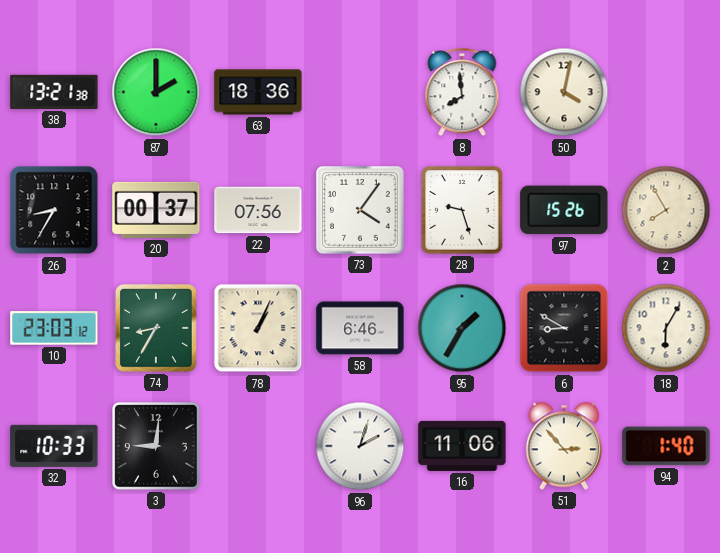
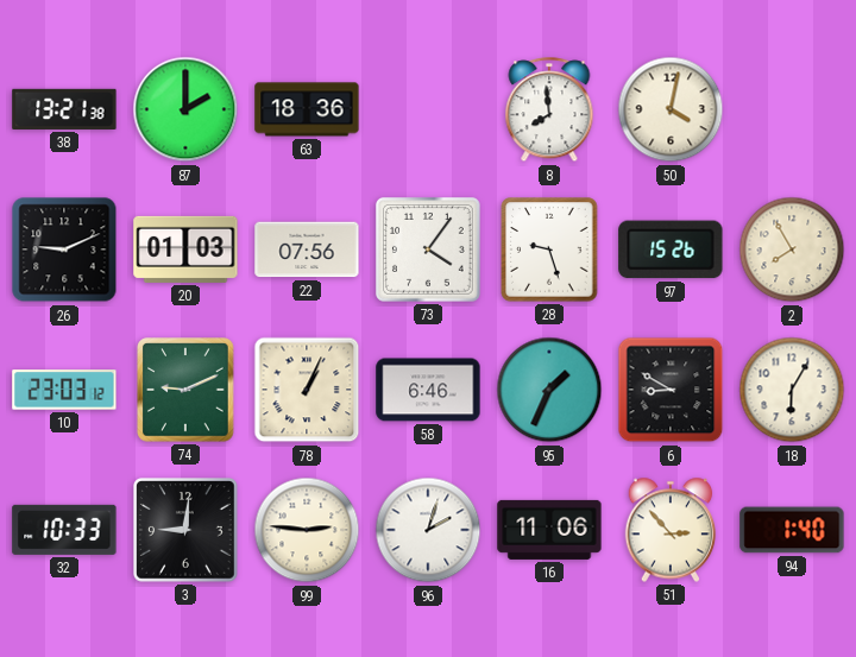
26: 8:35 -> 9:11
20: 00:37 -> 01:03
74: 8:35 -> 9:11
95: 1:35 -> 1:34
99: none -> 2:46
